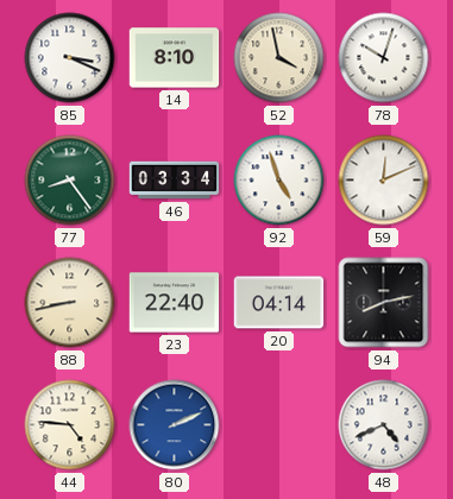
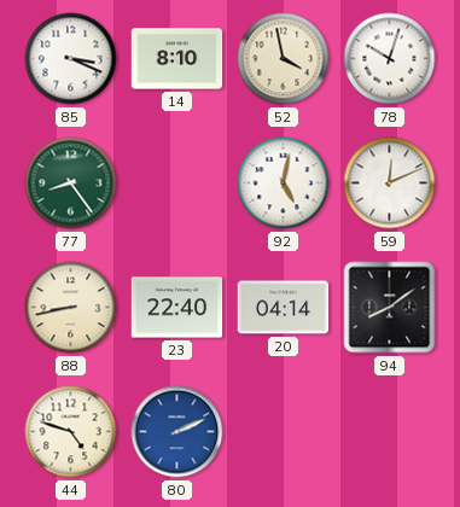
46: 03:34 -> none
92: 4:57 -> 5:02
94: 8:13 -> 8:09
44: 4:46 -> 4:48
48: 4:41 -> none
